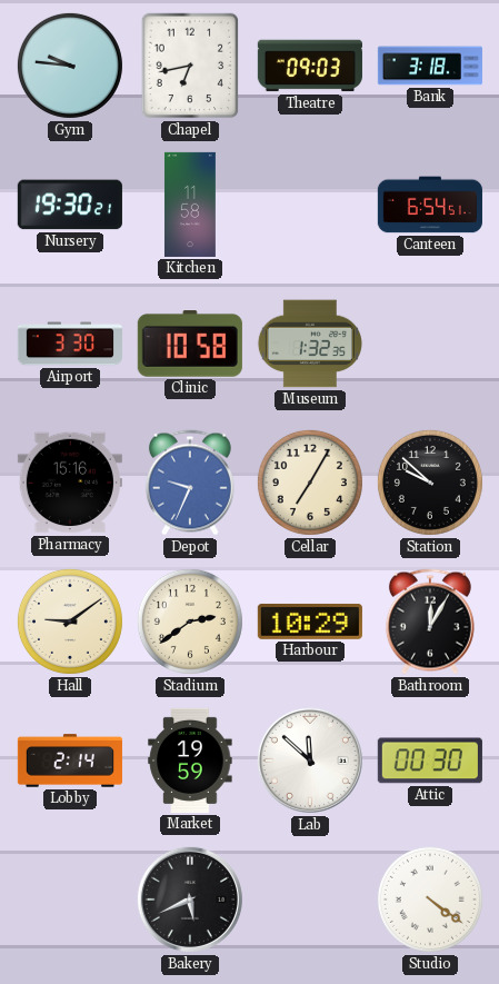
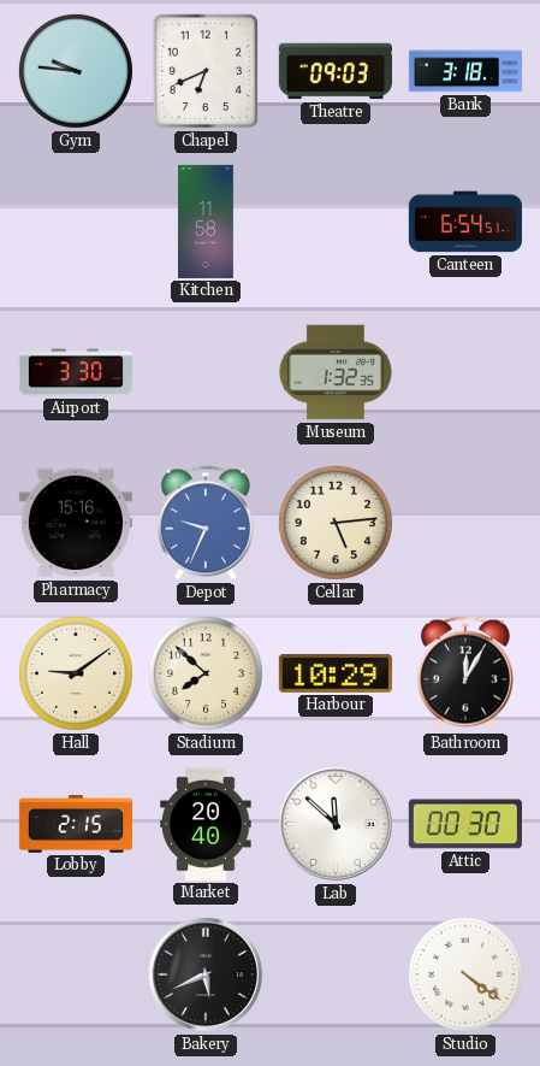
Chapel: 6:43 -> 6:41
Nursery: 19:30 -> none
Clinic: 10:58 -> none
Cellar: 7:05 -> 5:14
Station: 9:52 -> none
Stadium: 2:39 -> 7:52
Lobby: 2:14 -> 2:15
Market: 19:59 -> 20:40
